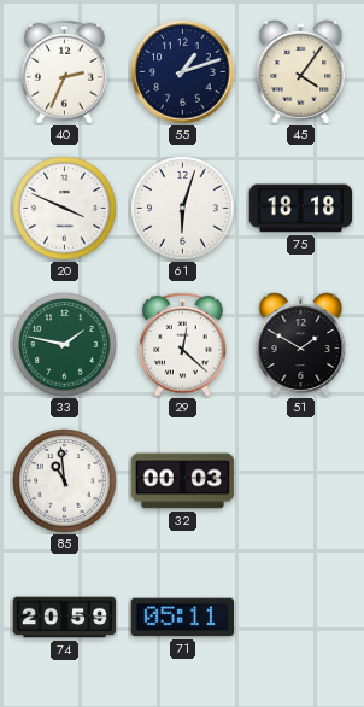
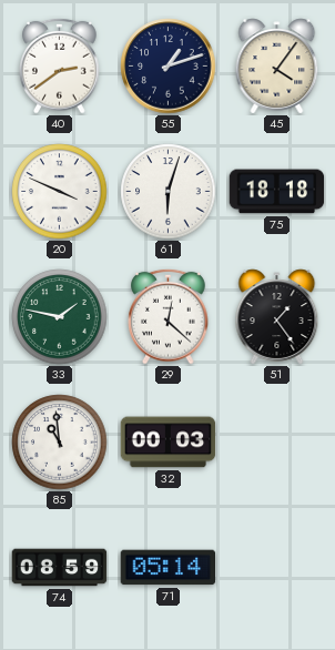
40: 2:34 -> 2:39
51: 1:50 -> 1:24
74: 20:59 -> 08:59
71: 05:11 -> 05:14
